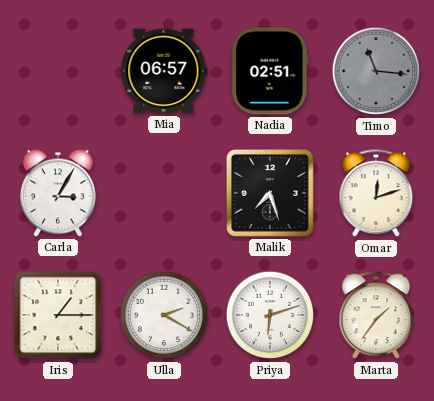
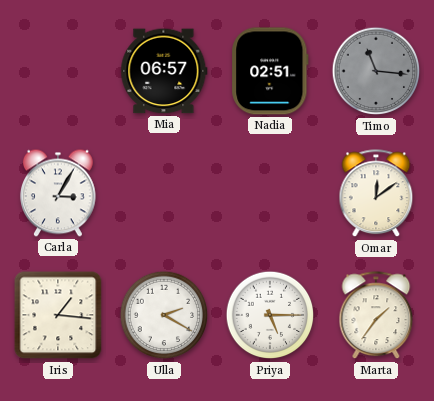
Malik: 7:27 -> none
Omar: 12:12 -> 12:09
Iris: 1:15 -> 1:16
Priya: 6:12 -> 5:15
